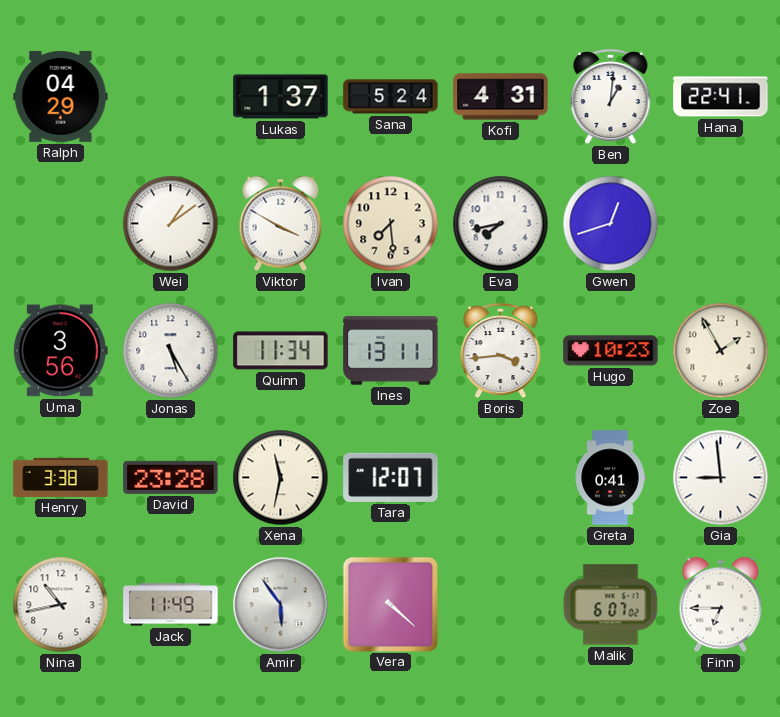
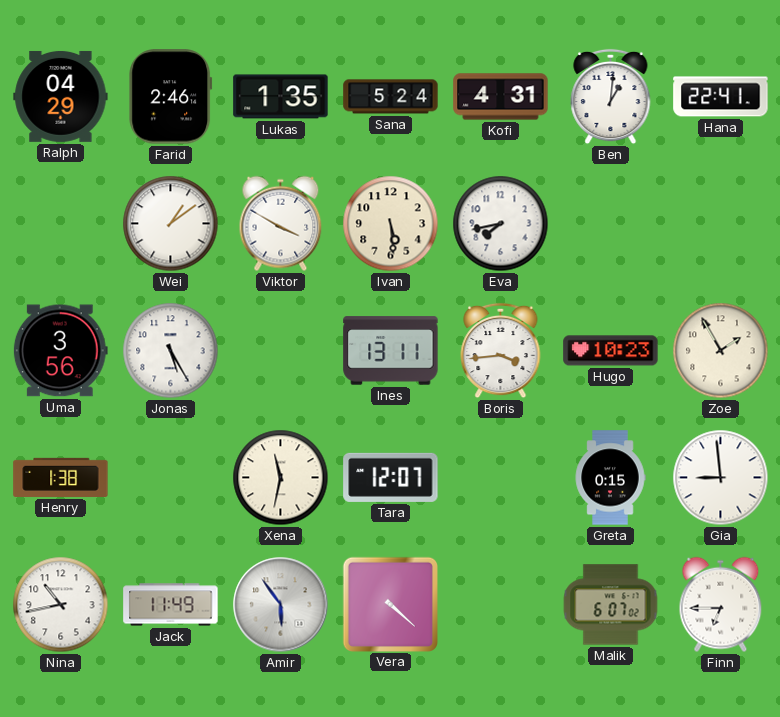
Farid: none -> 2:46
Lukas: 1:37 -> 1:35
Ivan: 7:29 -> 5:29
Gwen: 12:42 -> none
Quinn: 11:34 -> none
Henry: 3:38 -> 1:38
David: 23:28 -> none
Greta: 0:41 -> 0:15
